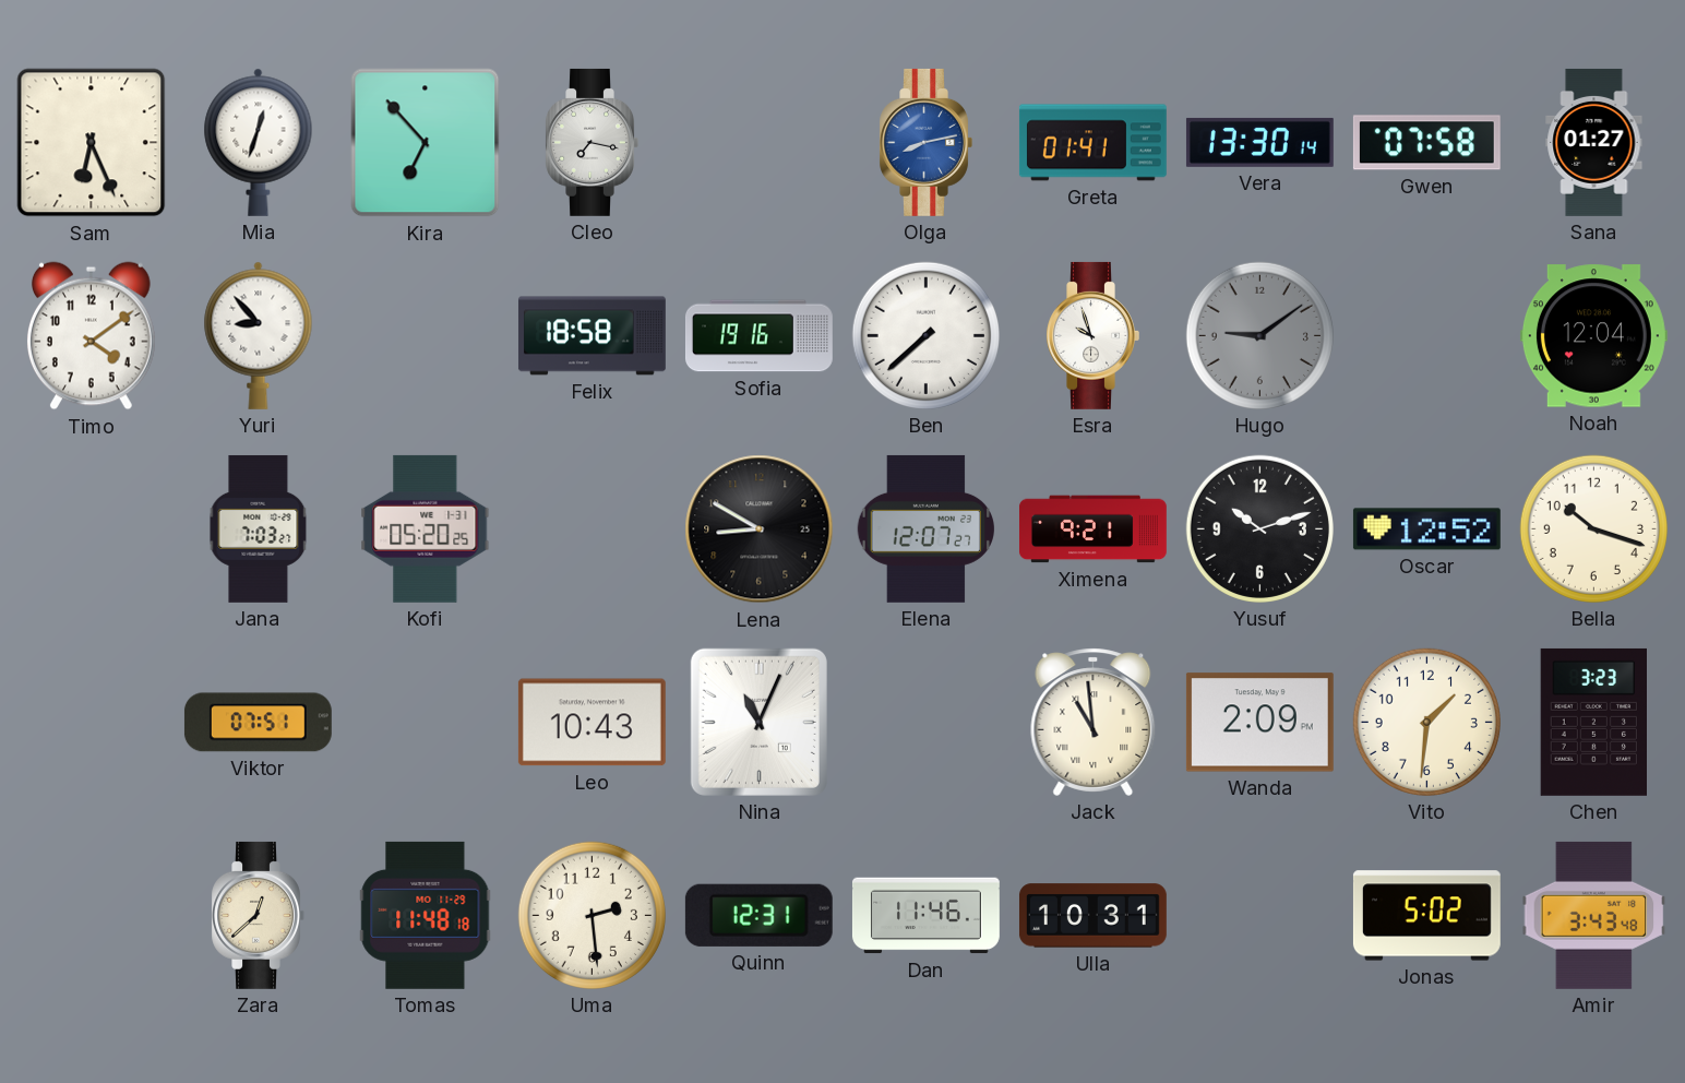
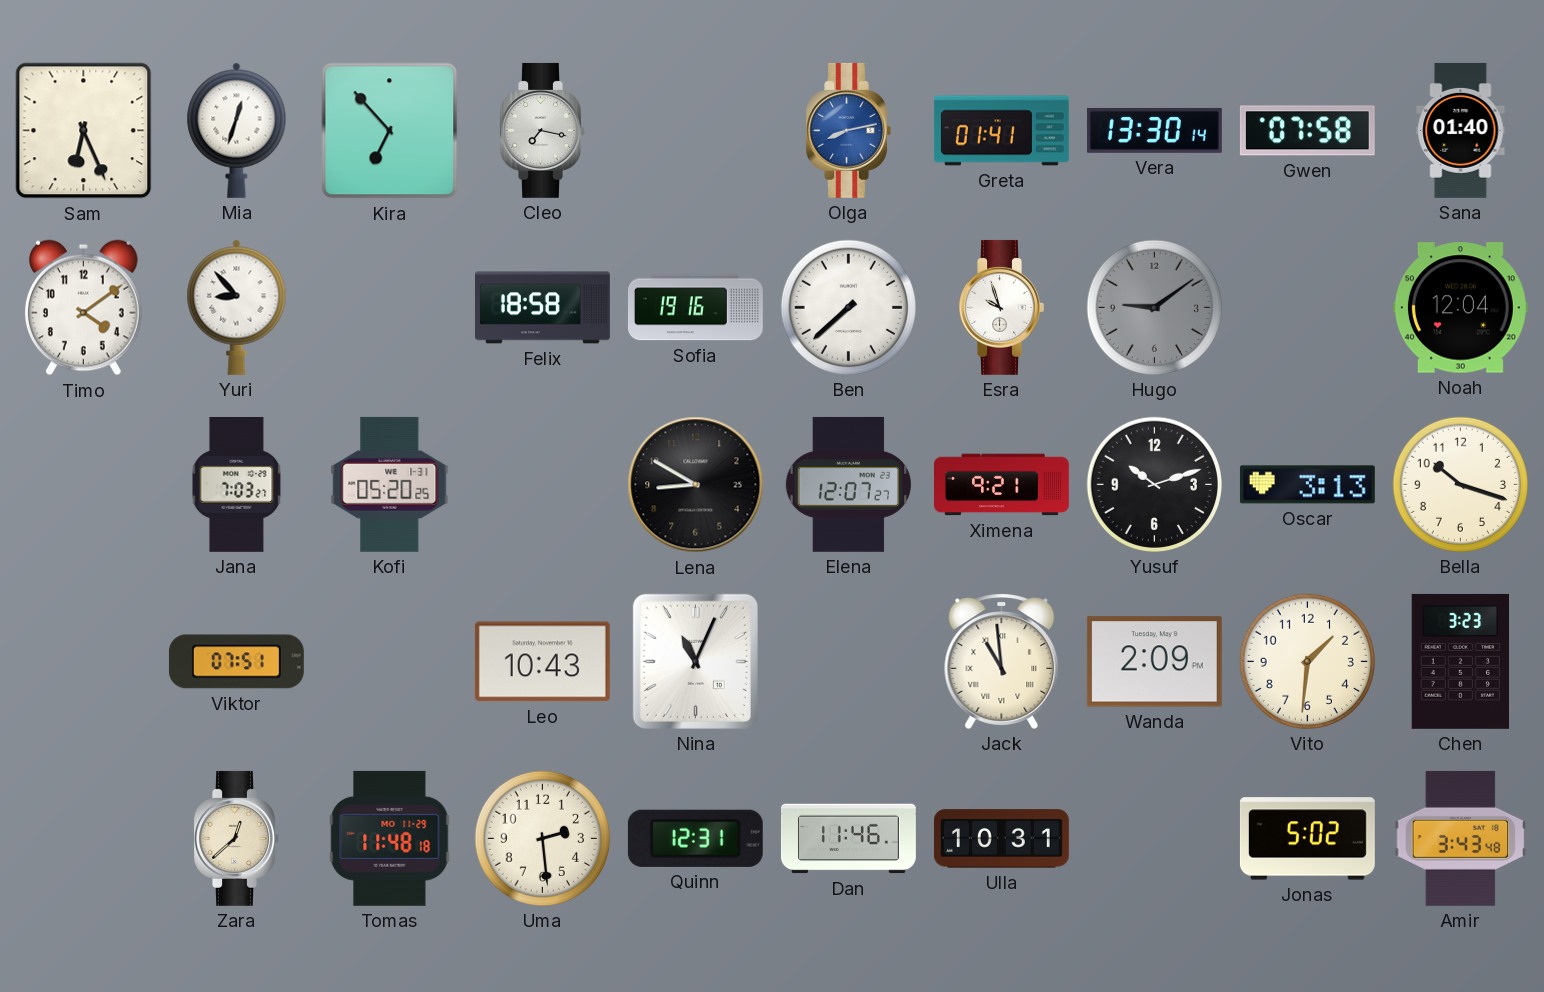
Sana: 01:27 -> 01:40
Oscar: 12:52 -> 3:13
